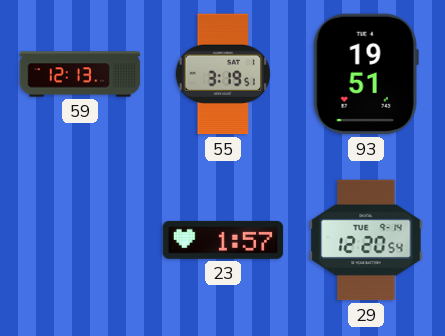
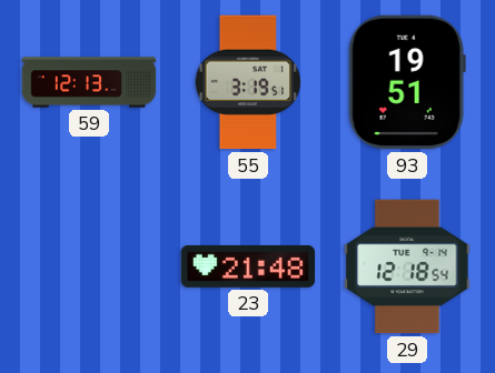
23: 1:57 -> 21:48
29: 12:20 -> 12:18
